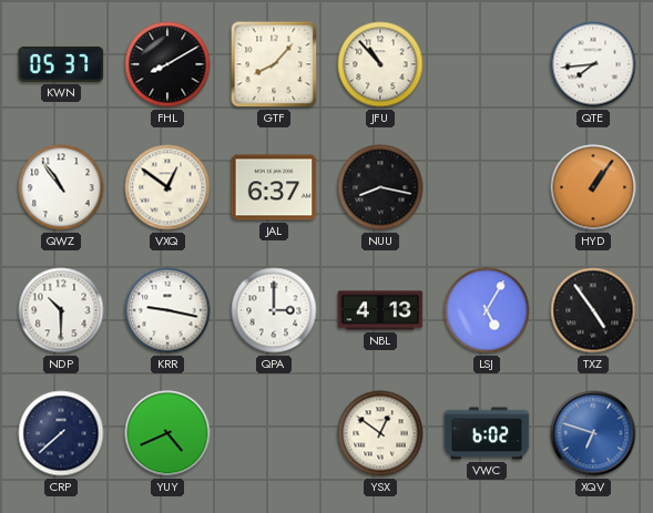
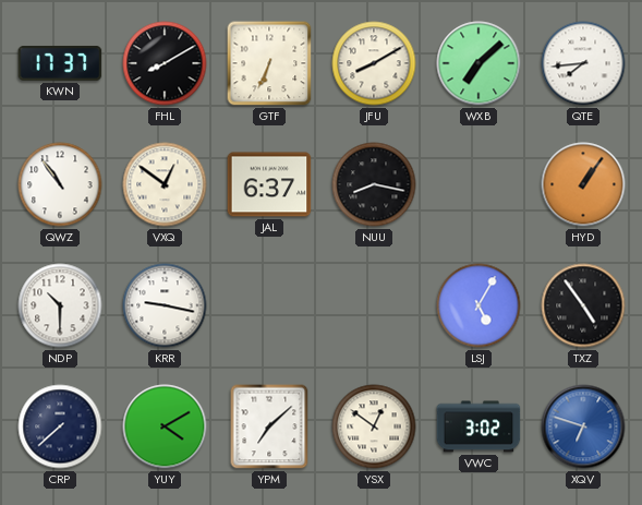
KWN: 05:37 -> 17:37
GTF: 8:07 -> 6:34
JFU: 10:53 -> 8:10
WXB: none -> 7:08
QPA: 3:00 -> none
NBL: 4:13 -> none
YUY: 4:41 -> 4:10
YPM: none -> 7:08
VWC: 6:02 -> 3:02
